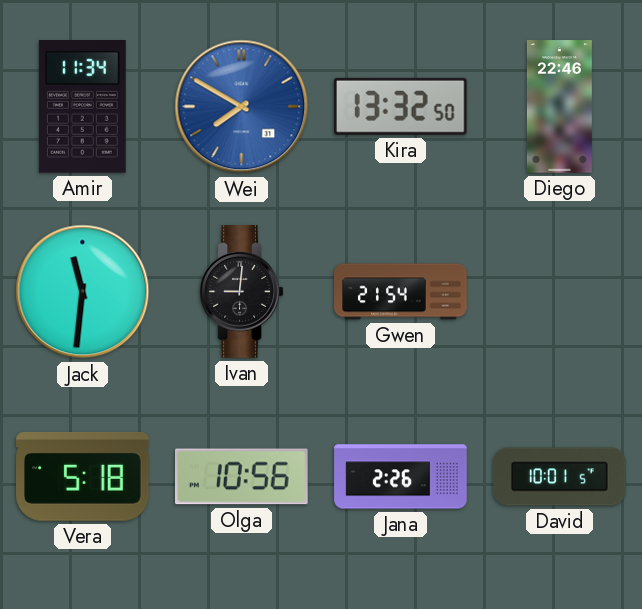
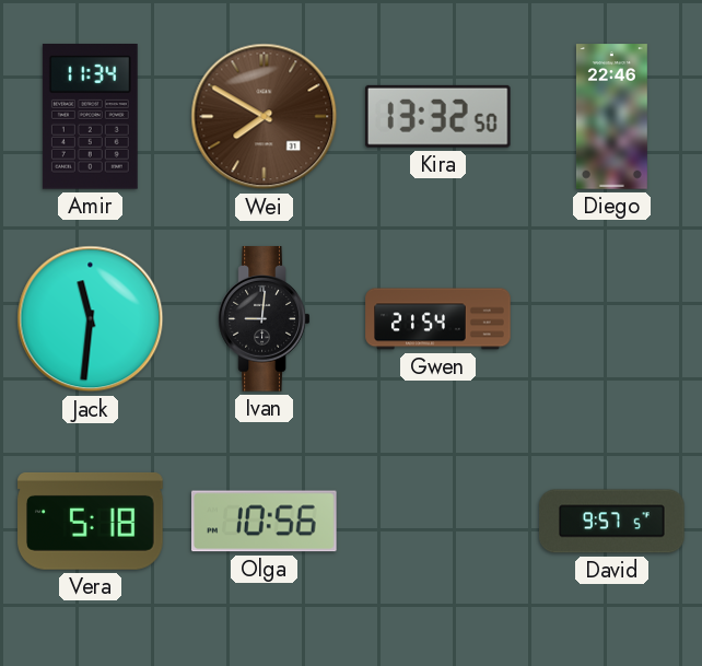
Wei dial: blue -> brown
Jana: 2:26 -> none
David: 10:01 -> 9:57
